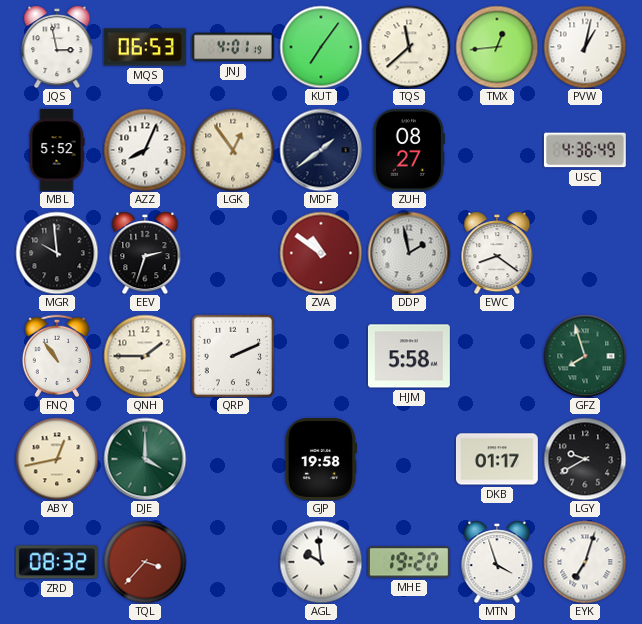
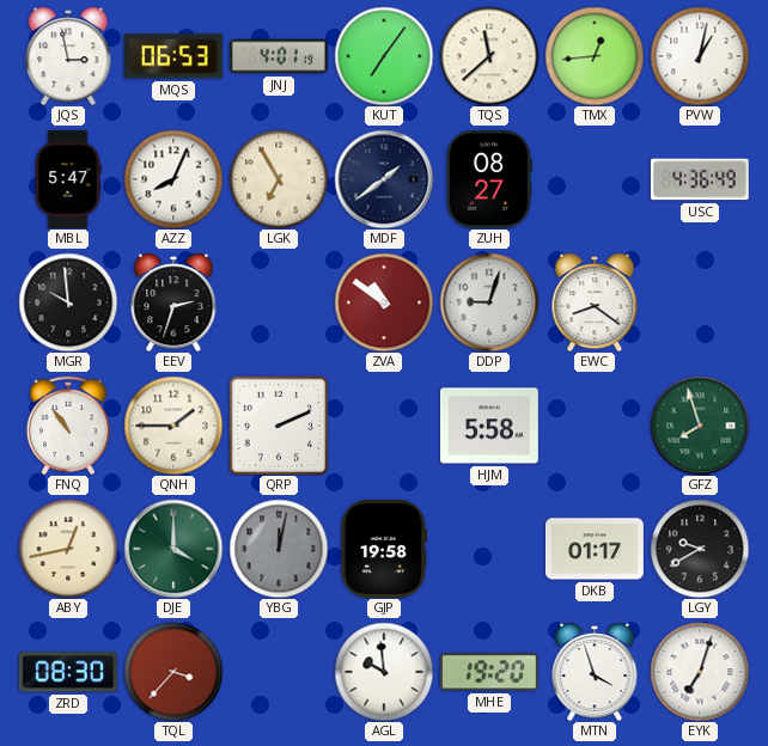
MBL: 5:52 -> 5:47
LGK: 12:54 -> 6:55
DDP: 1:58 -> 9:03
YBG: none -> 12:02
ZRD: 08:32 -> 08:30
